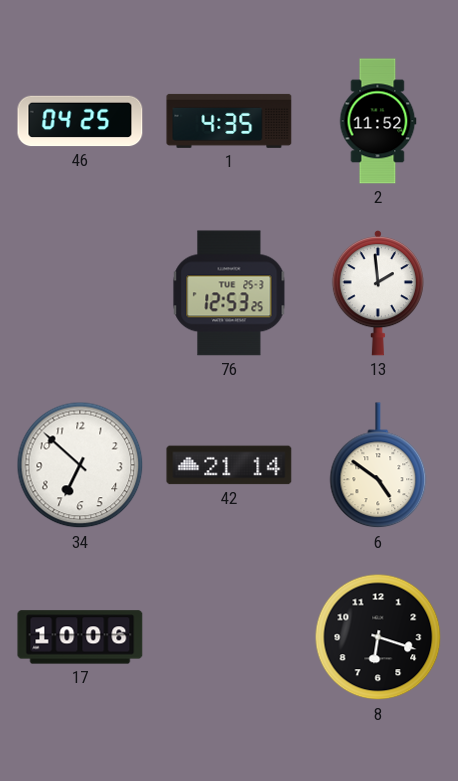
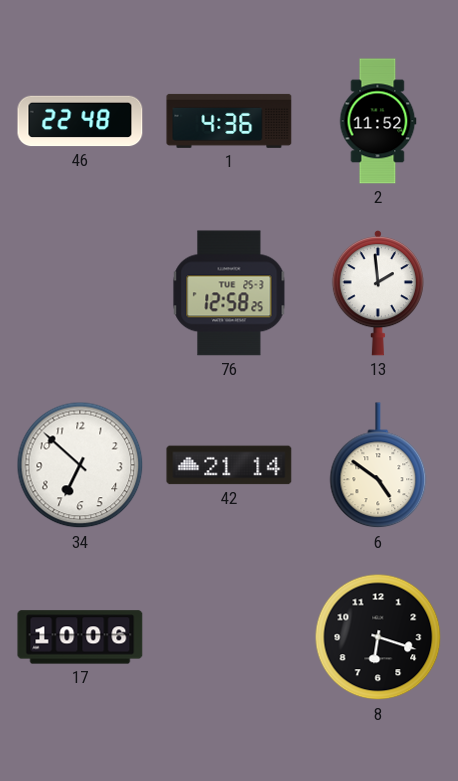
46: 04:25 -> 22:48
1: 4:35 -> 4:36
76: 12:53 -> 12:58
